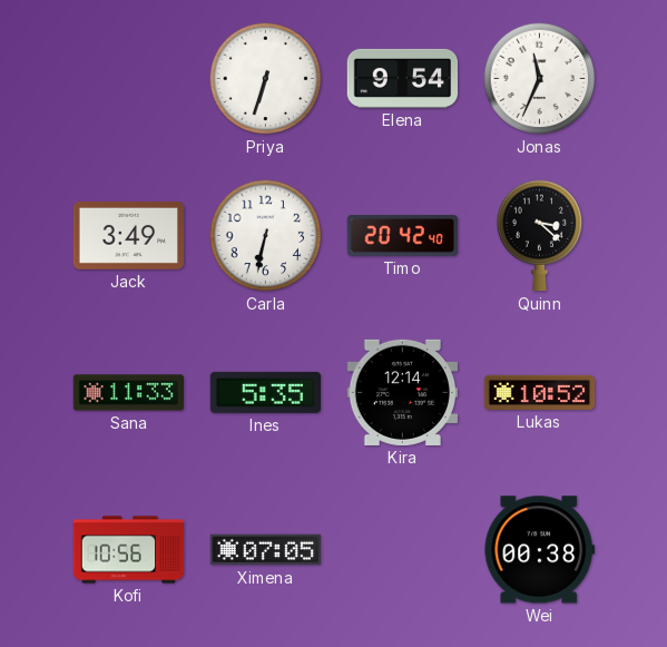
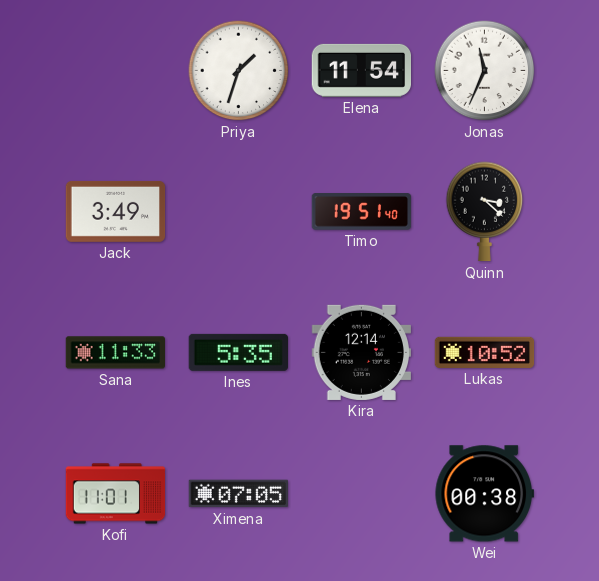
Priya: 6:33 -> 1:33
Elena: 9:54 -> 11:54
Carla: 6:32 -> none
Timo: 20:42 -> 19:51
Kofi: 10:56 -> 11:01
